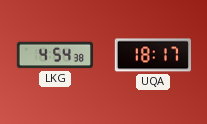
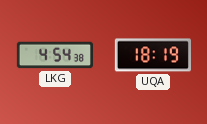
UQA: 18:17 -> 18:19
